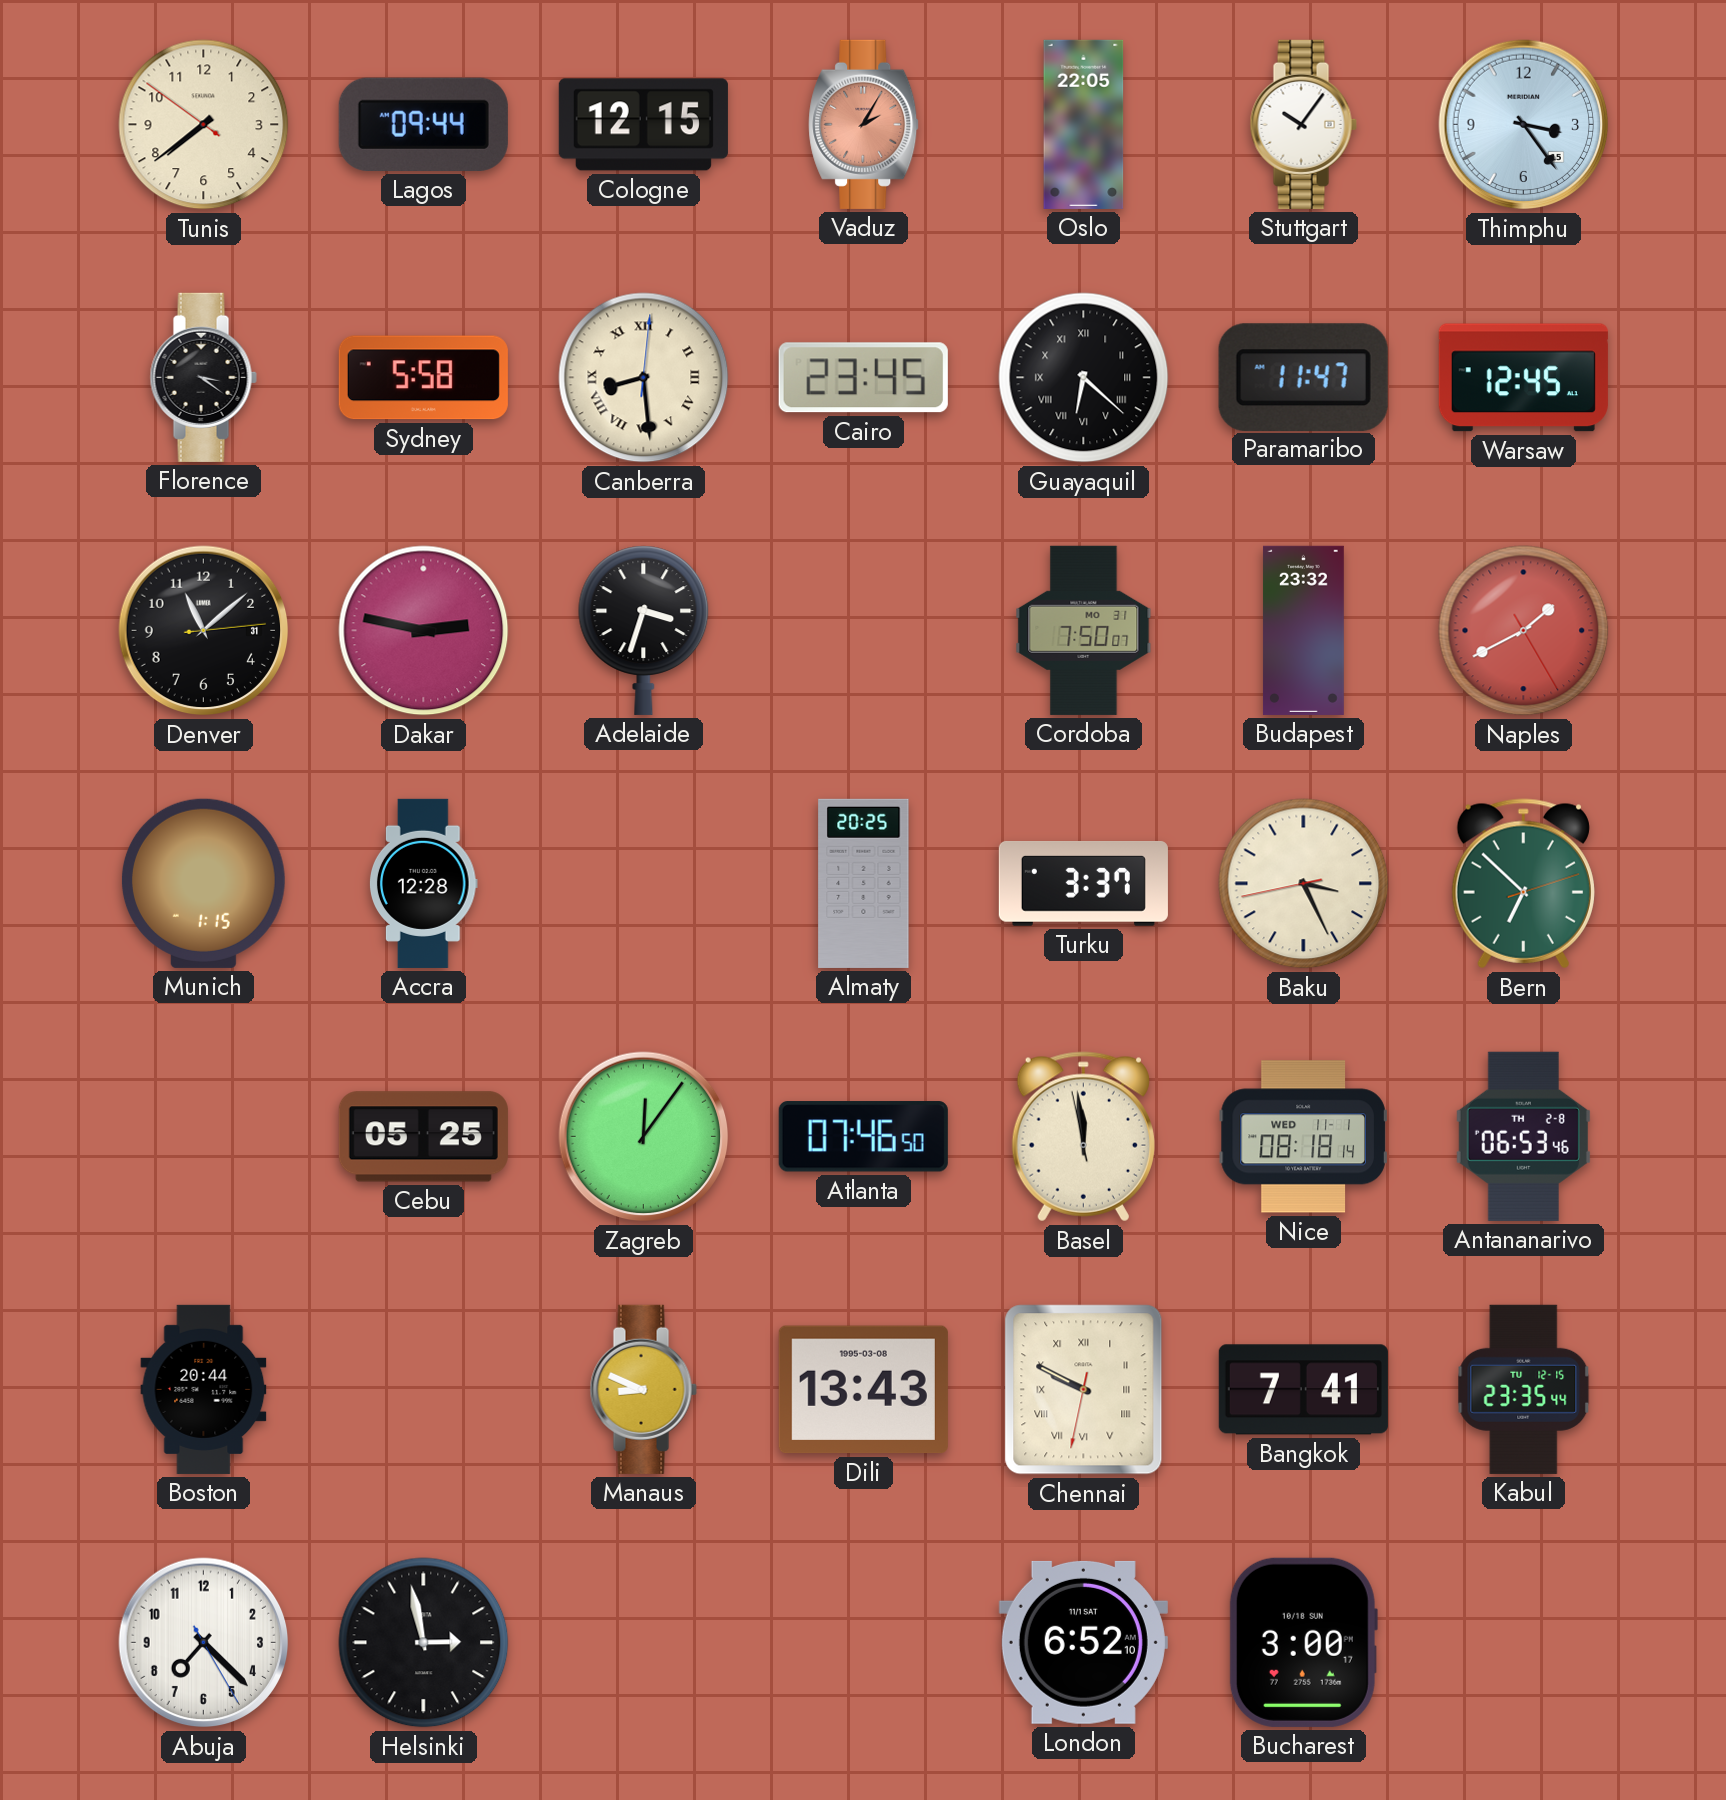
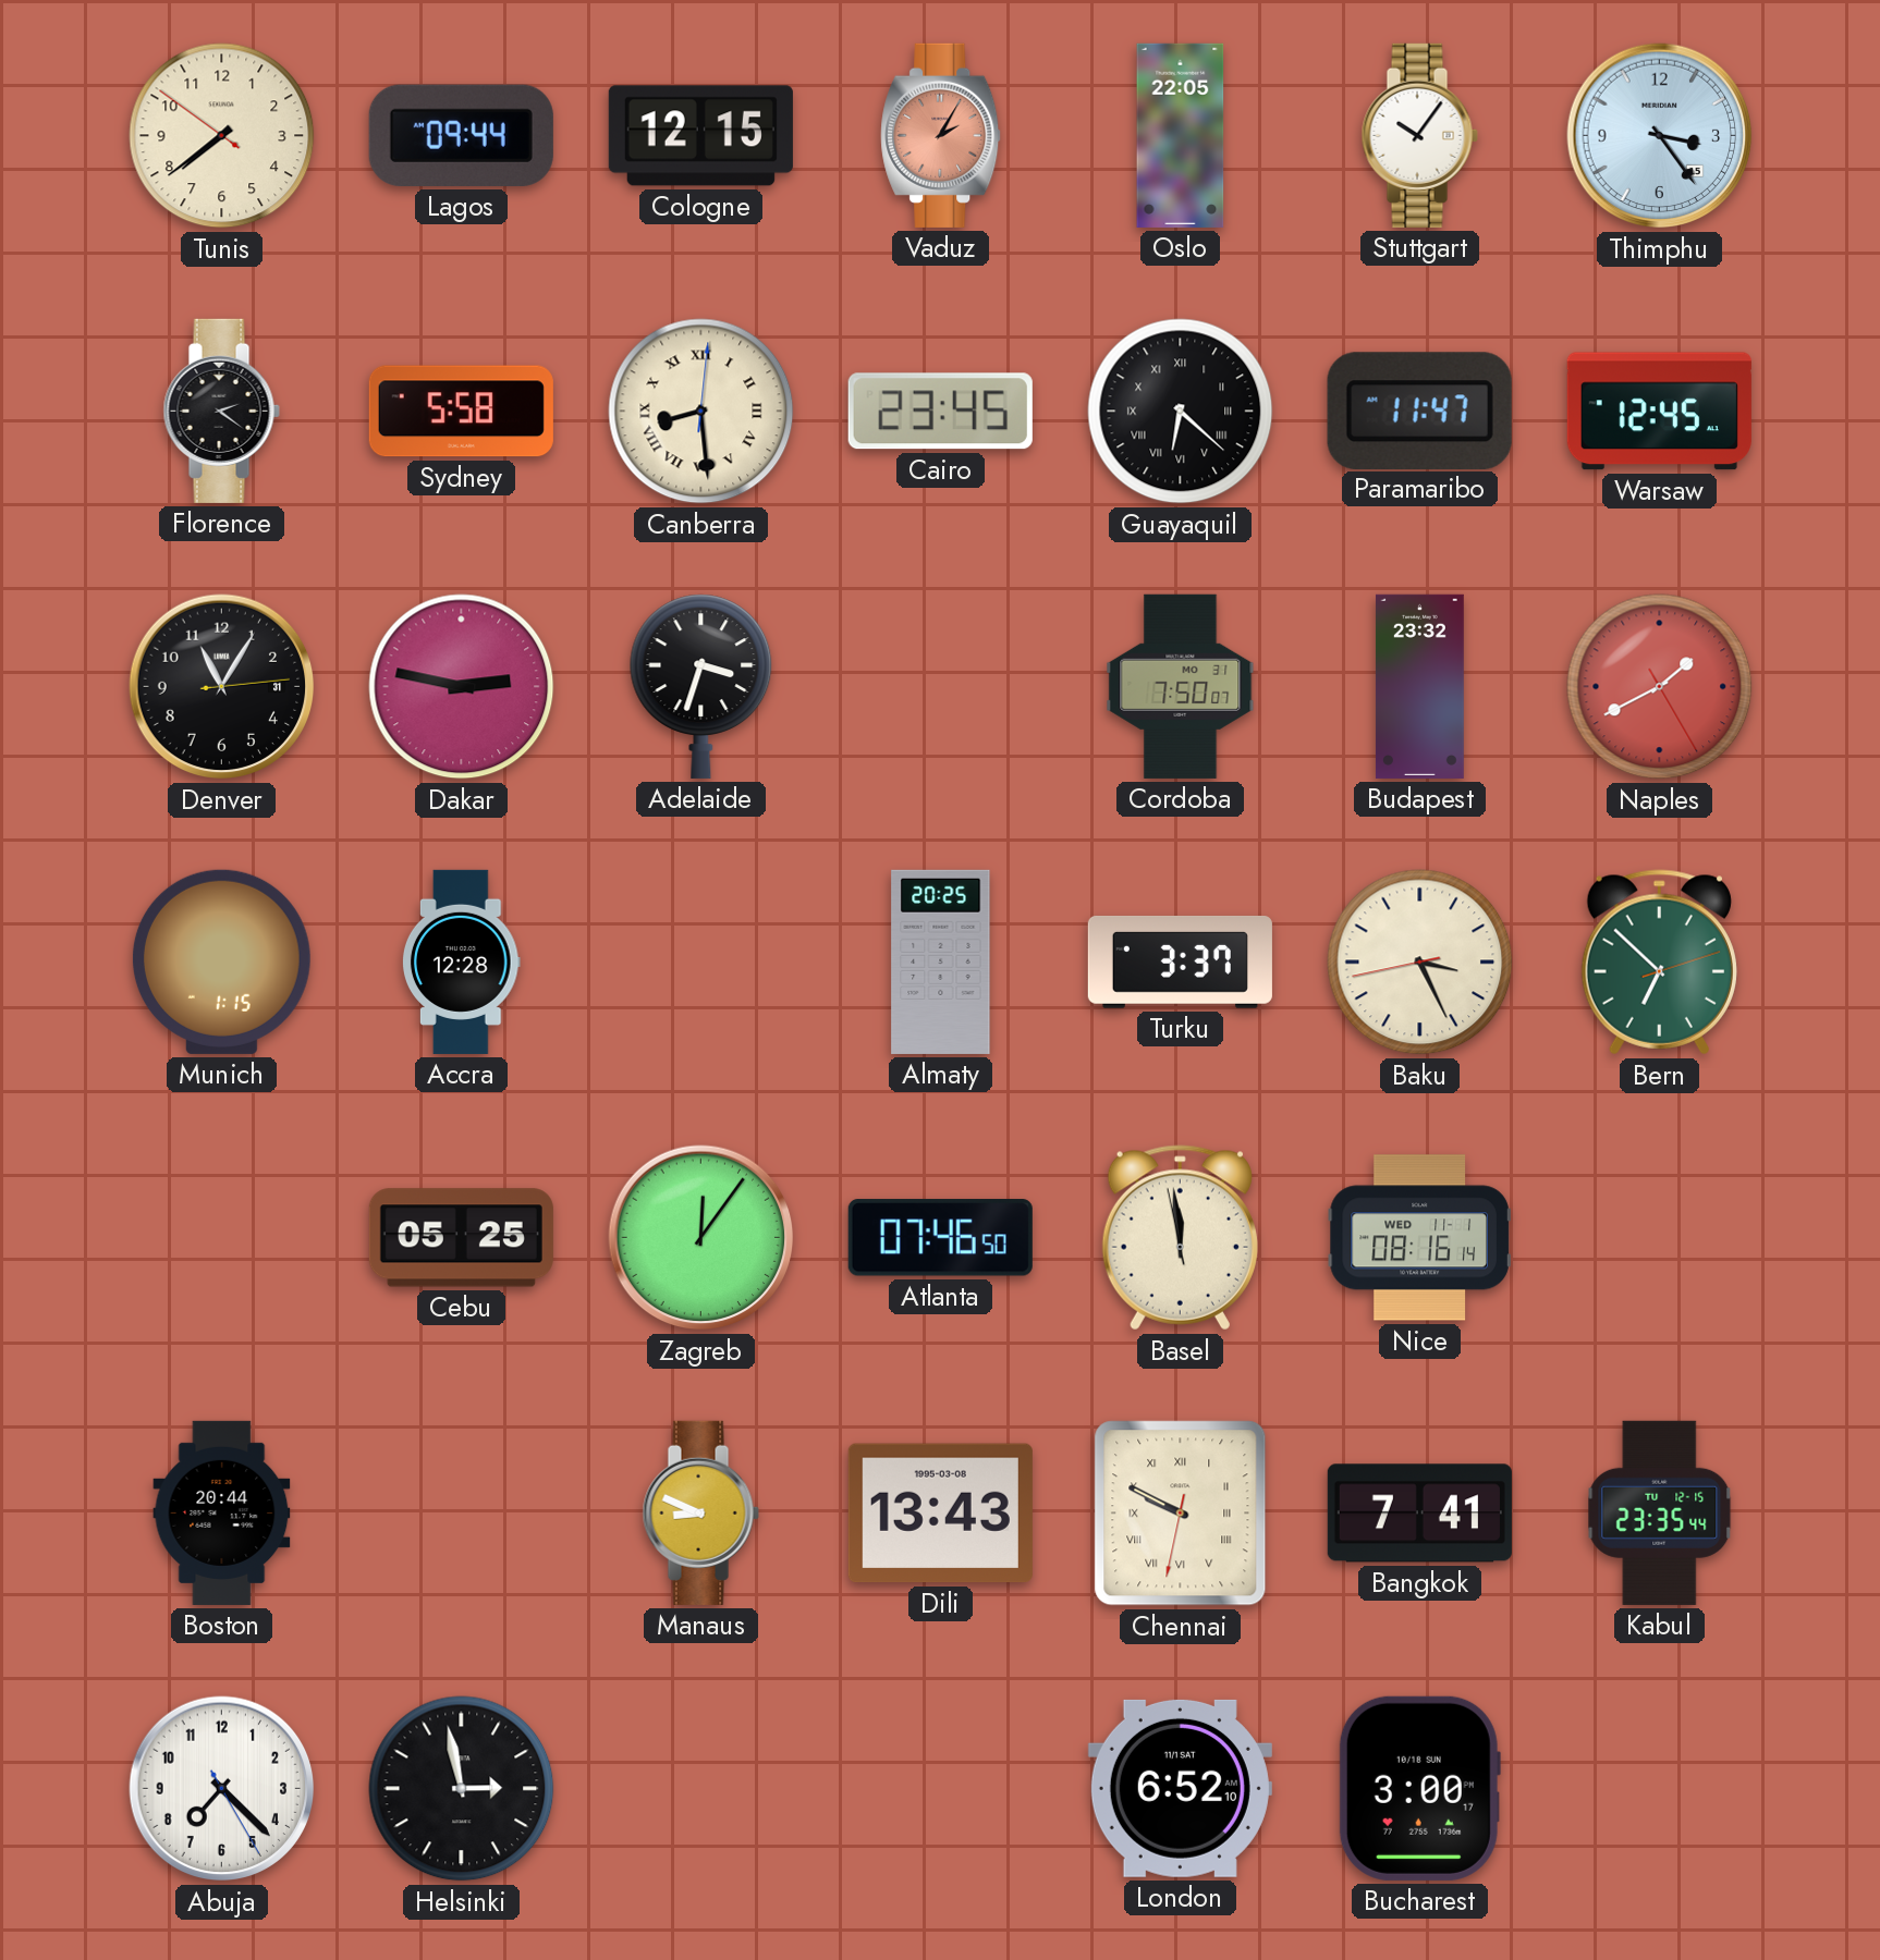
Florence: 3:21 -> 2:21
Denver: 11:08 -> 11:05
Nice: 08:18 -> 08:16
Antananarivo: 06:53 -> none
